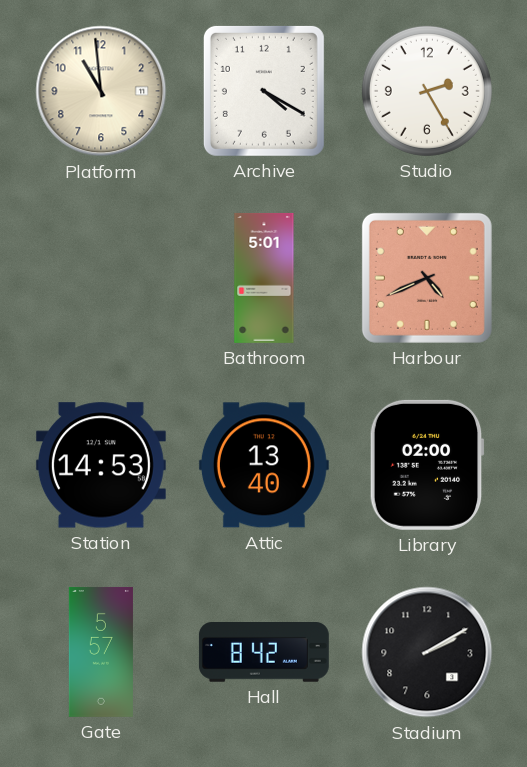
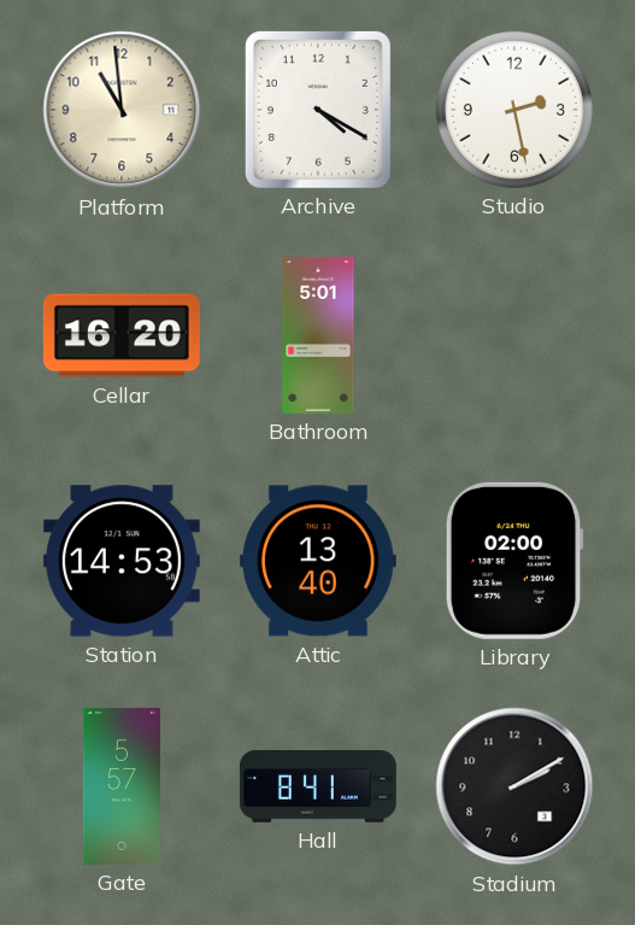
Studio: 2:25 -> 2:28
Cellar: none -> 16:20
Harbour: 4:41 -> none
Hall: 8:42 -> 8:41
